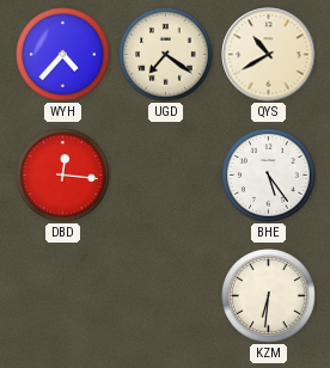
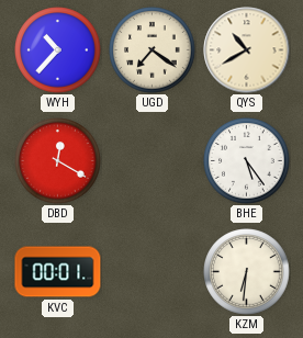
WYH: 4:37 -> 10:37
DBD: 12:16 -> 12:20
KVC: none -> 00:01
